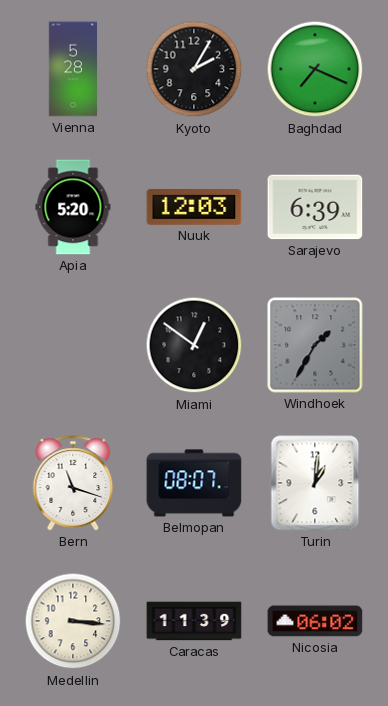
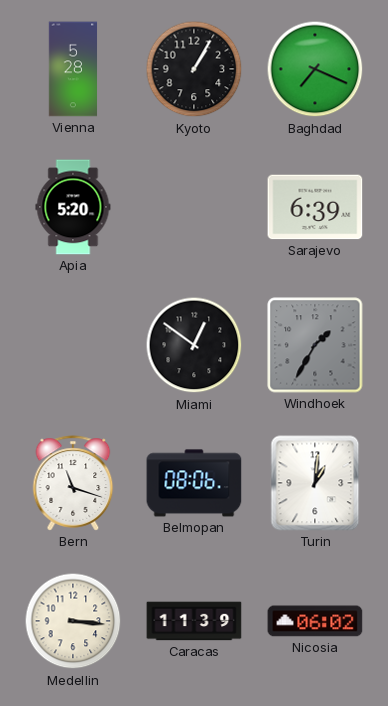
Kyoto: 2:05 -> 1:05
Nuuk: 12:03 -> none
Belmopan: 08:07 -> 08:06
